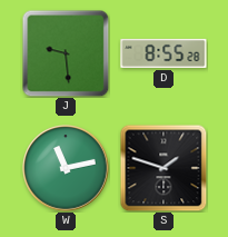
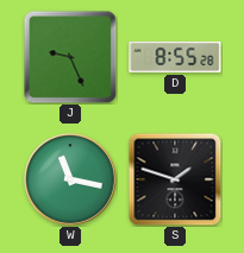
J: 9:29 -> 9:26
W: 11:13 -> 11:17
